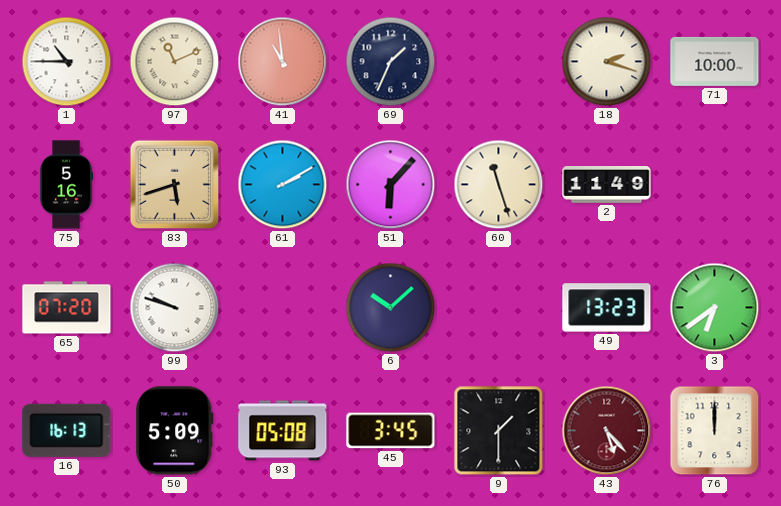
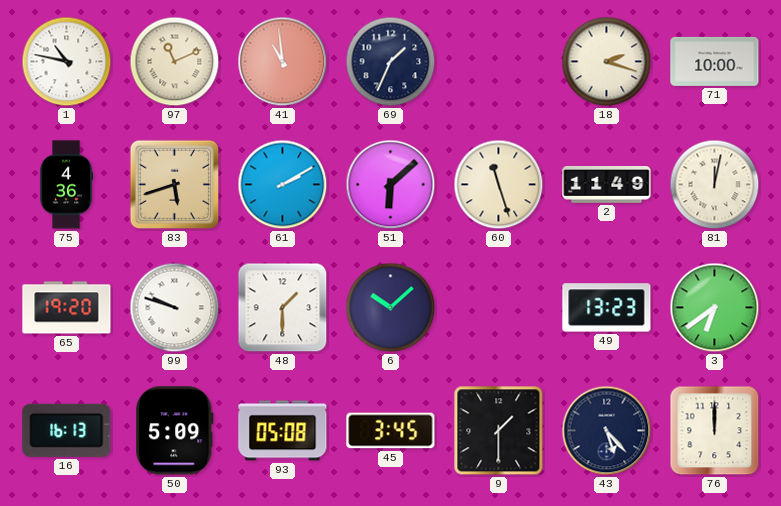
1: 10:45 -> 10:47
75: 5:16 -> 4:36
51: 6:07 -> 6:08
81: none -> 12:02
65: 07:20 -> 19:20
48: none -> 1:30
43 dial: burgundy -> navy
